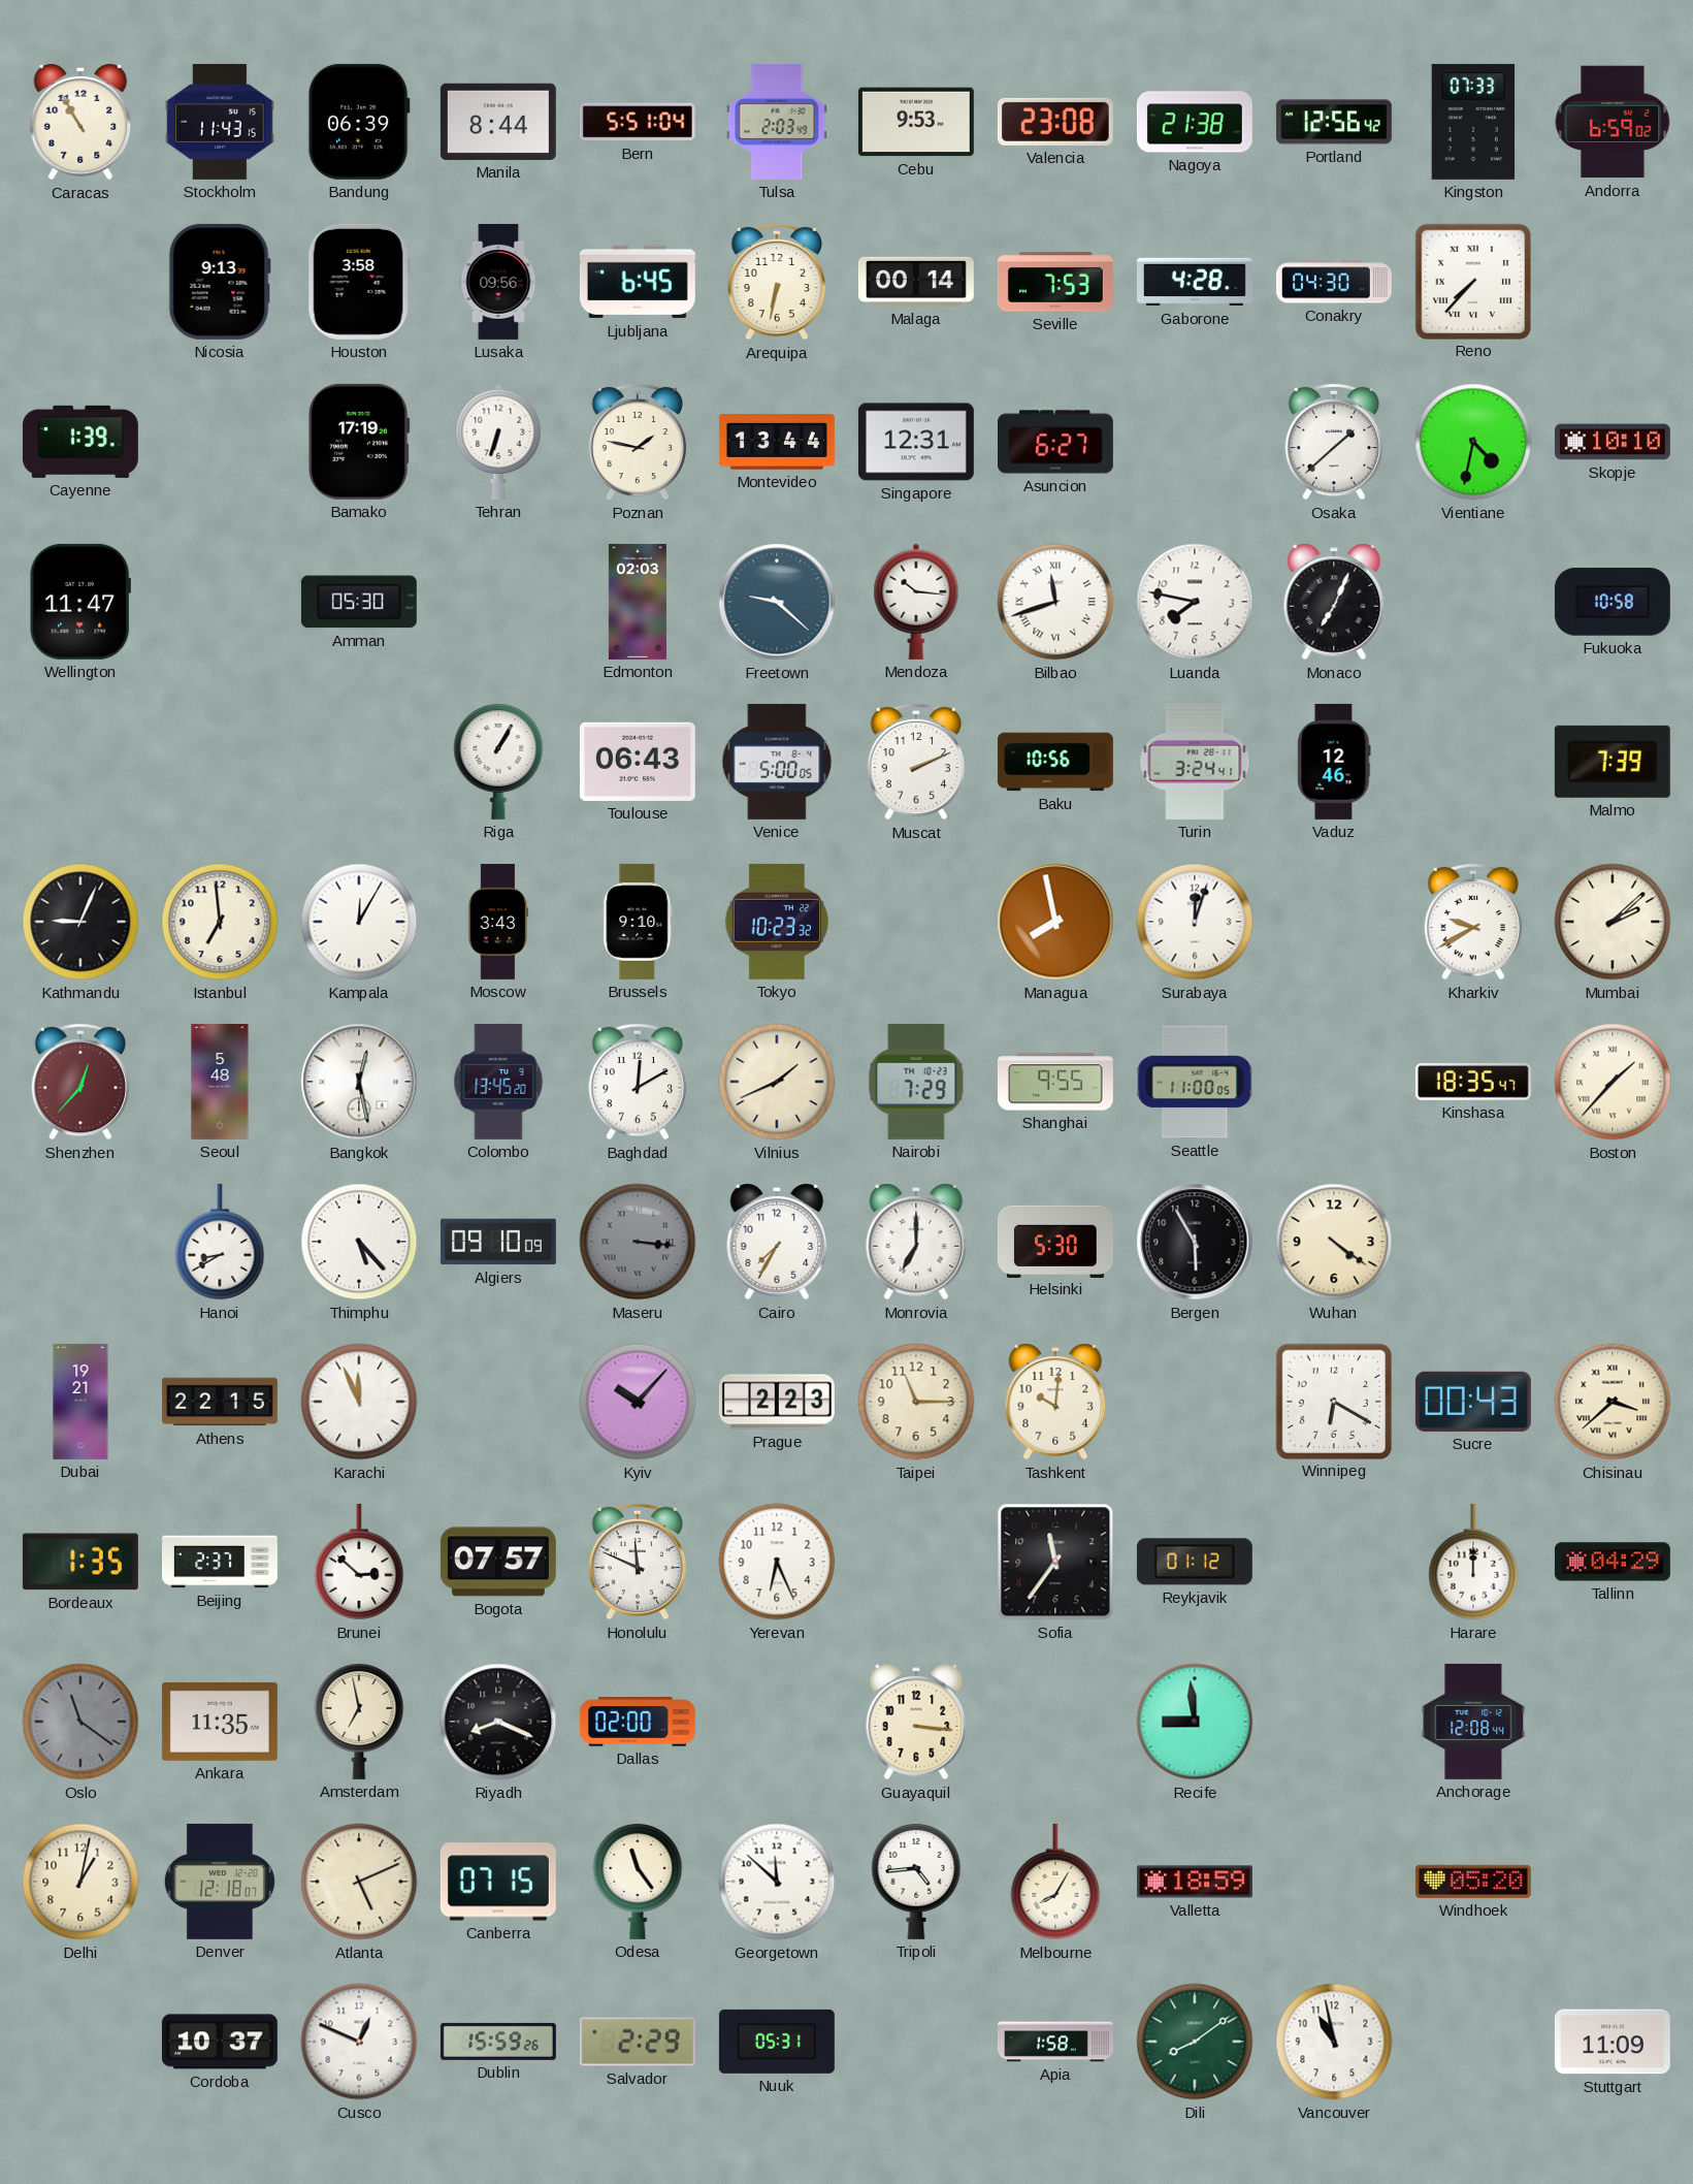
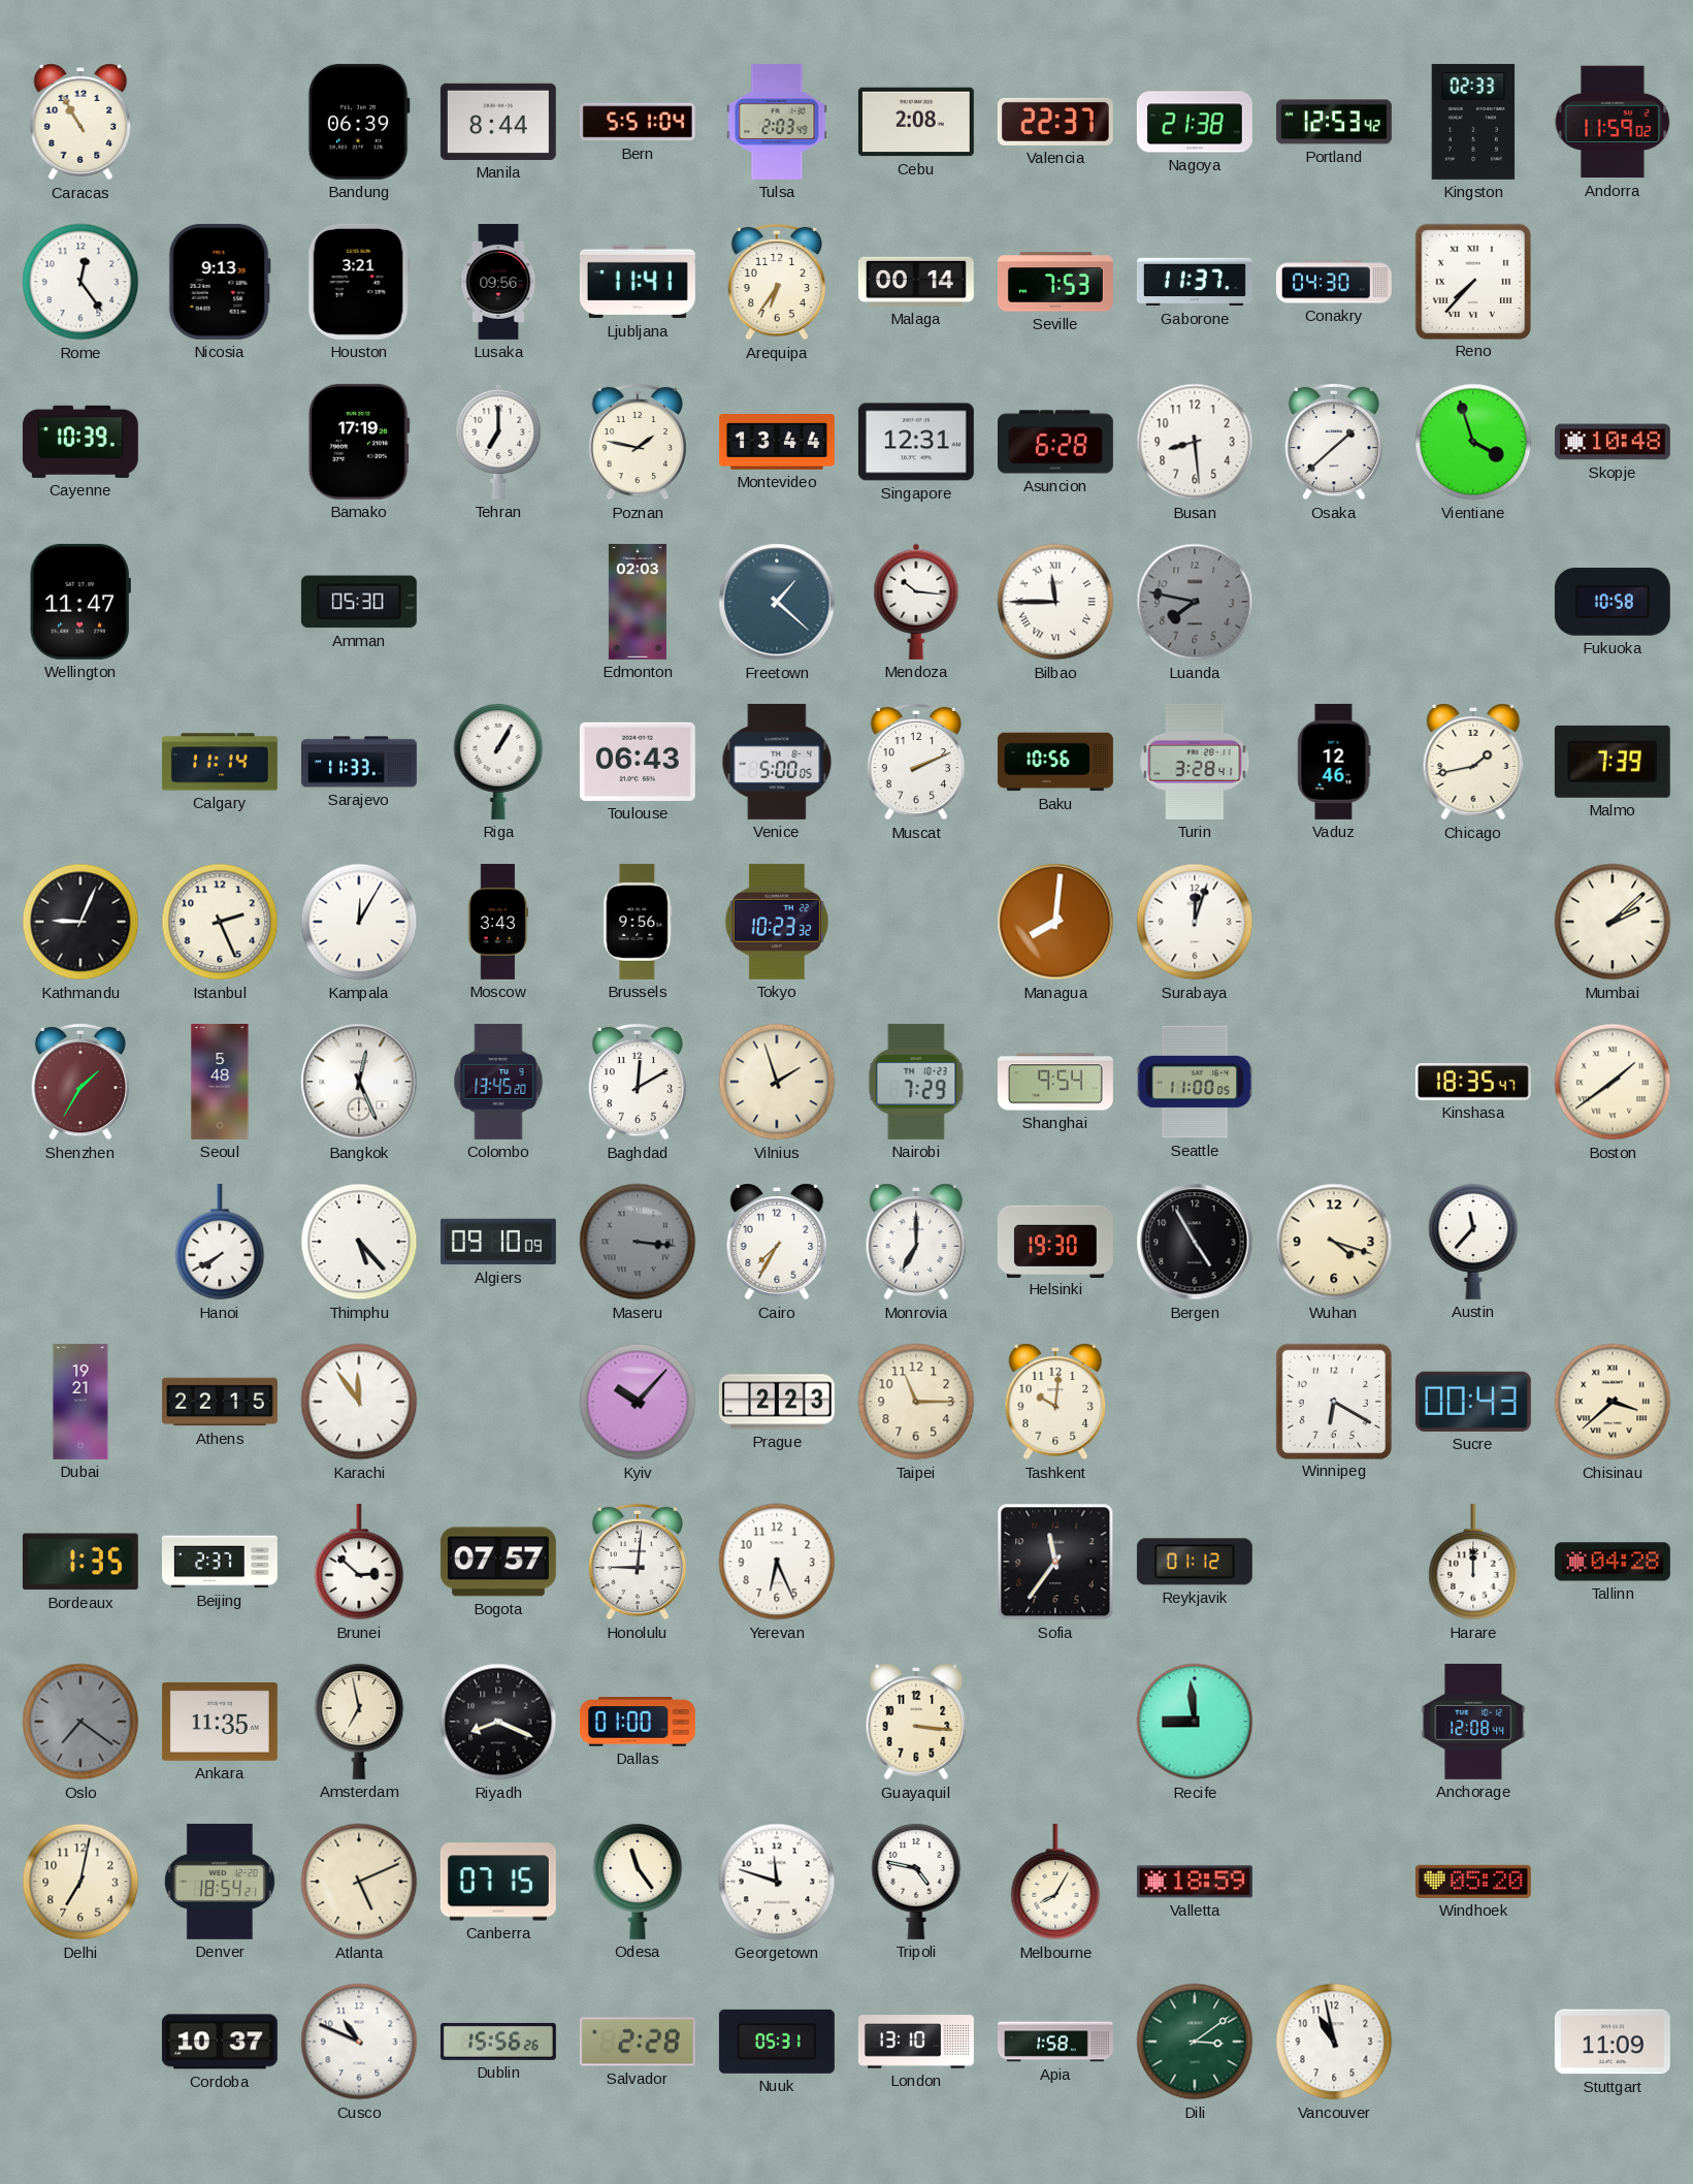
Stockholm: 11:43 -> none
Cebu: 9:53 -> 2:08
Valencia: 23:08 -> 22:37
Portland: 12:56 -> 12:53
Kingston: 07:33 -> 02:33
Andorra: 6:59 -> 11:59
Rome: none -> 12:24
Houston: 3:58 -> 3:21
Ljubljana: 6:45 -> 11:41
Arequipa: 6:32 -> 6:36
Gaborone: 4:28 -> 11:37
Cayenne: 1:39 -> 10:39
Tehran: 6:33 -> 7:00
Asuncion: 6:27 -> 6:28
Busan: none -> 8:29
Vientiane: 4:32 -> 3:57
Skopje: 10:10 -> 10:48
Freetown: 9:22 -> 1:22
Bilbao: 11:42 -> 11:45
Luanda dial: white -> grey
Monaco: 7:04 -> none
Calgary: none -> 11:14
Sarajevo: none -> 11:33
Turin: 3:24 -> 3:28
Chicago: none -> 1:43
Istanbul: 6:59 -> 2:26
Brussels: 9:10 -> 9:56
Managua: 7:58 -> 8:01
Kharkiv: 9:40 -> none
Shenzhen: 12:37 -> 1:35
Bangkok: 12:28 -> 12:26
Vilnius: 1:41 -> 1:57
Shanghai: 9:55 -> 9:54
Boston: 1:37 -> 1:39
Hanoi: 8:40 -> 7:40
Helsinki: 5:30 -> 19:30
Bergen: 5:55 -> 4:55
Wuhan: 4:21 -> 4:18
Austin: none -> 11:37
Karachi: 11:56 -> 11:54
Honolulu: 11:49 -> 9:01
Tallinn: 04:29 -> 04:28
Oslo: 11:21 -> 7:21
Dallas: 02:00 -> 01:00
Delhi: 1:02 -> 7:02
Denver: 12:18 -> 18:54
Georgetown: 11:52 -> 11:48
Tripoli: 4:44 -> 4:47
Cusco: 12:49 -> 10:49
Dublin: 15:59 -> 15:56
Salvador: 2:29 -> 2:28
London: none -> 13:10
Dili: 8:09 -> 3:09
